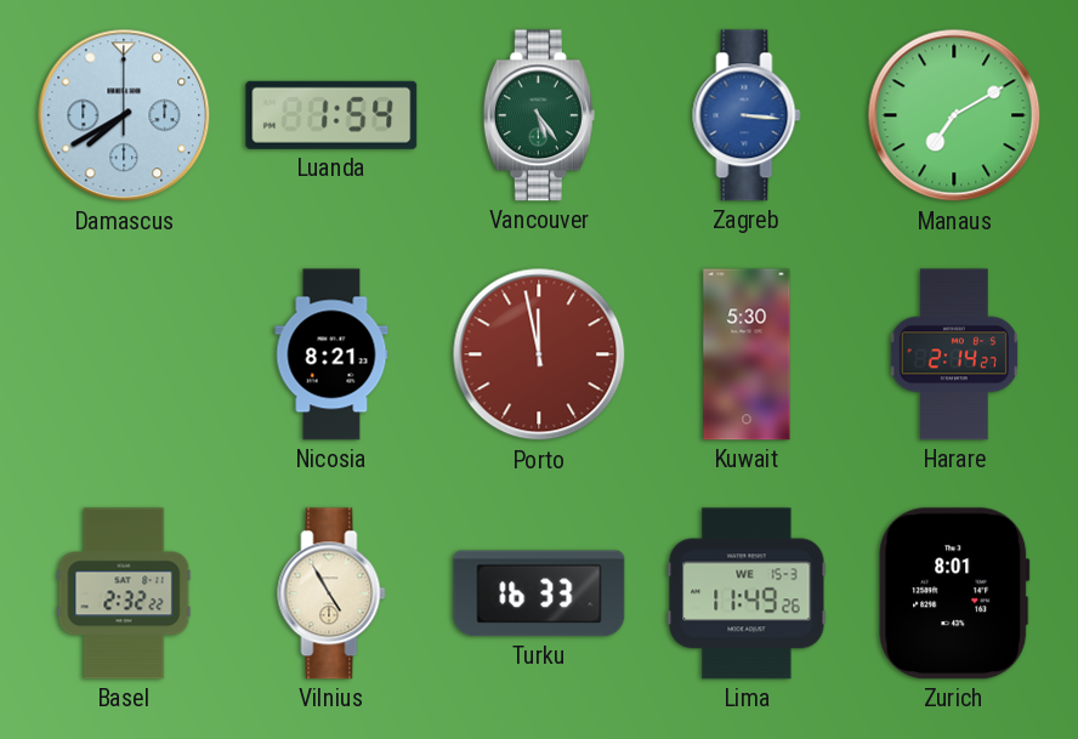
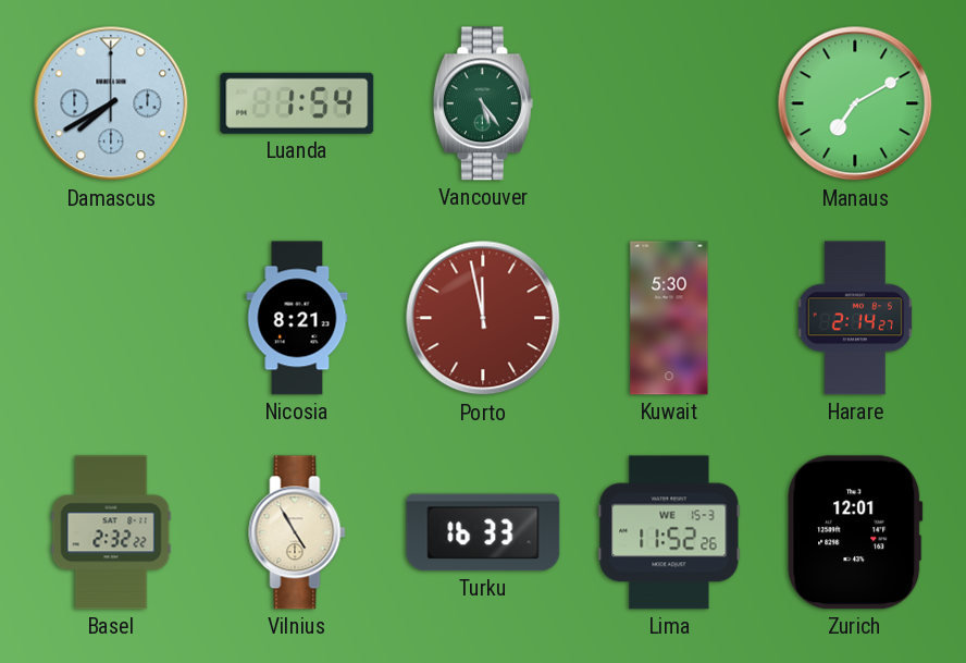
Zagreb: 3:16 -> none
Lima: 11:49 -> 11:52
Zurich: 8:01 -> 12:01
